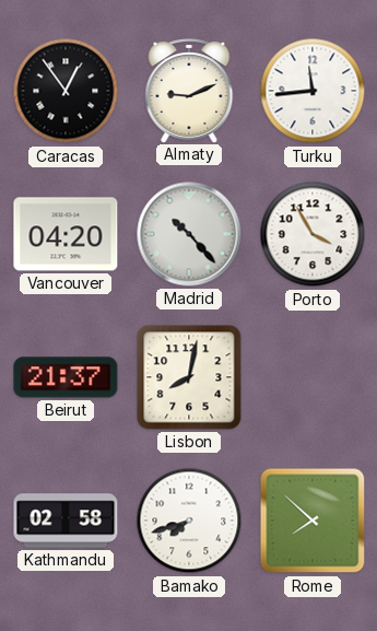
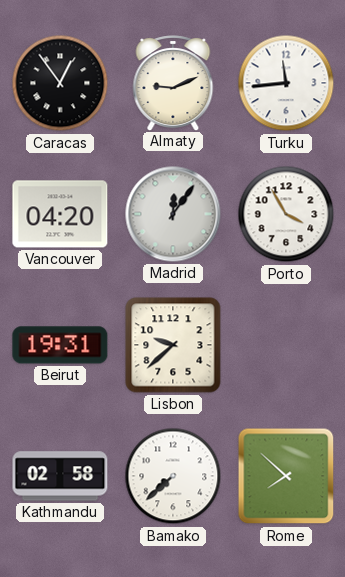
Madrid: 10:23 -> 12:06
Beirut: 21:37 -> 19:31
Lisbon: 8:02 -> 9:38
Bamako: 7:42 -> 7:38
